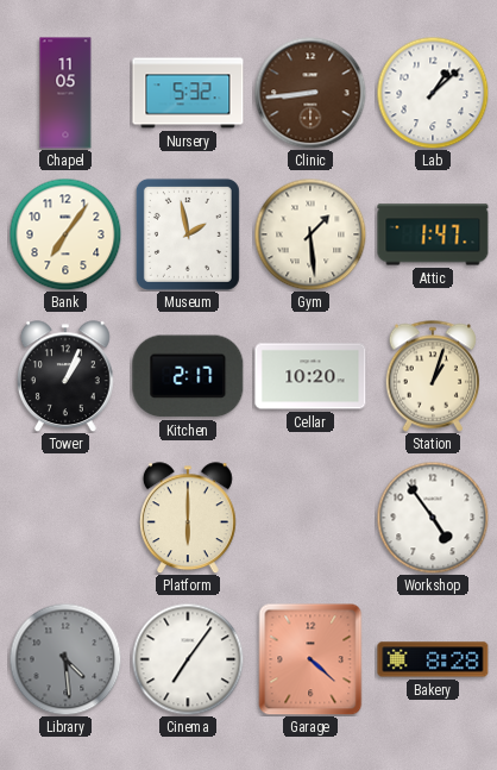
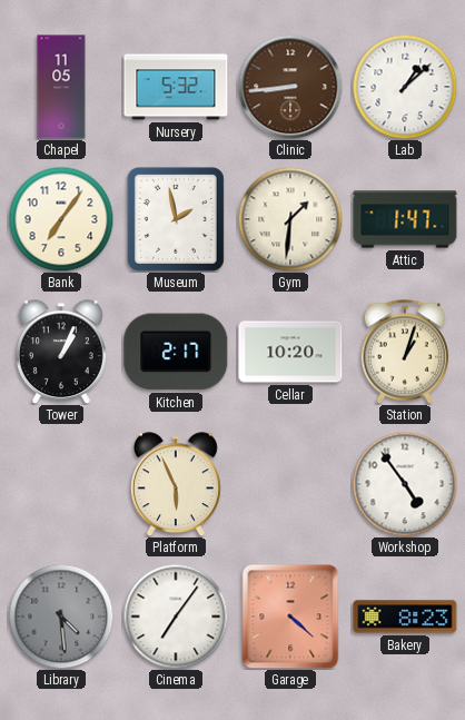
Gym: 1:29 -> 1:31
Platform: 6:00 -> 5:56
Bakery: 8:28 -> 8:23
